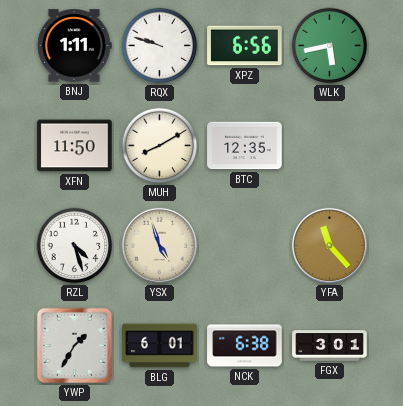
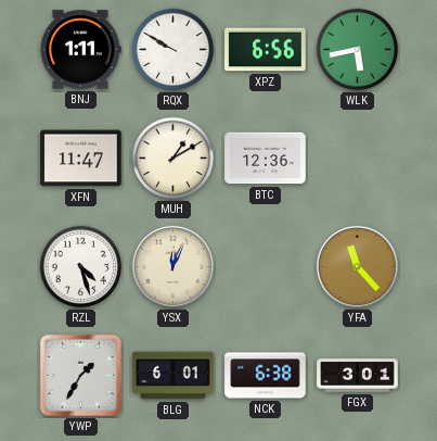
RQX: 9:48 -> 9:50
XFN: 11:50 -> 11:47
MUH: 8:10 -> 1:10
BTC: 12:35 -> 12:36
YSX: 4:57 -> 12:04
